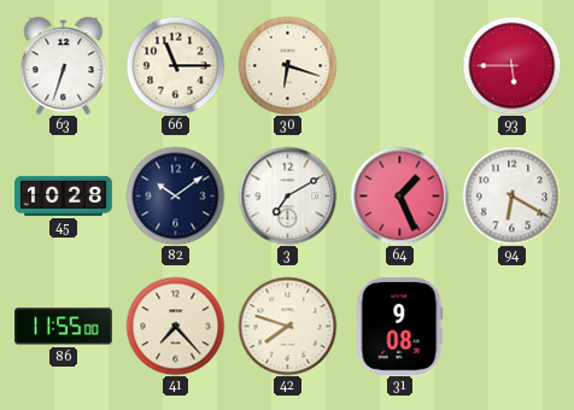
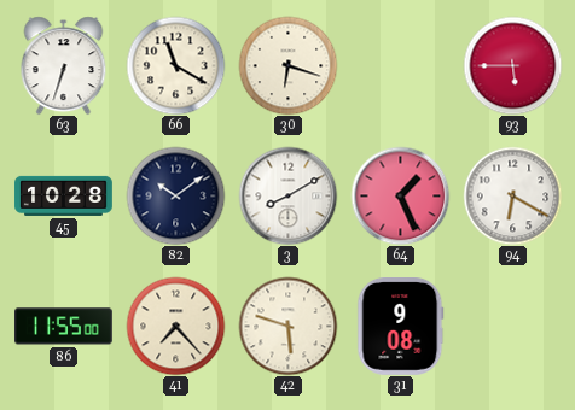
66: 11:15 -> 11:20
3: 7:10 -> 8:10
42: 7:48 -> 5:48
